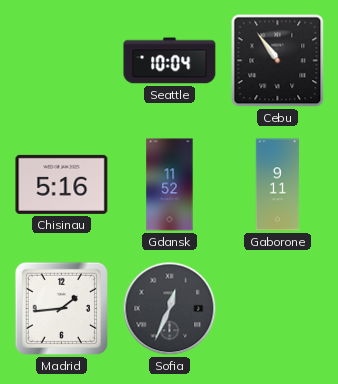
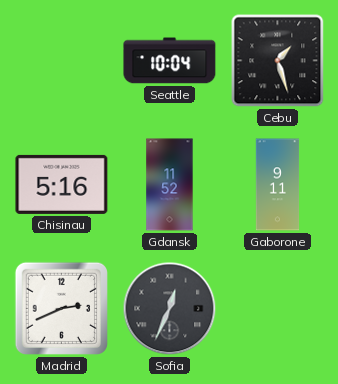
Cebu: 10:54 -> 1:27
Madrid: 1:44 -> 2:41
